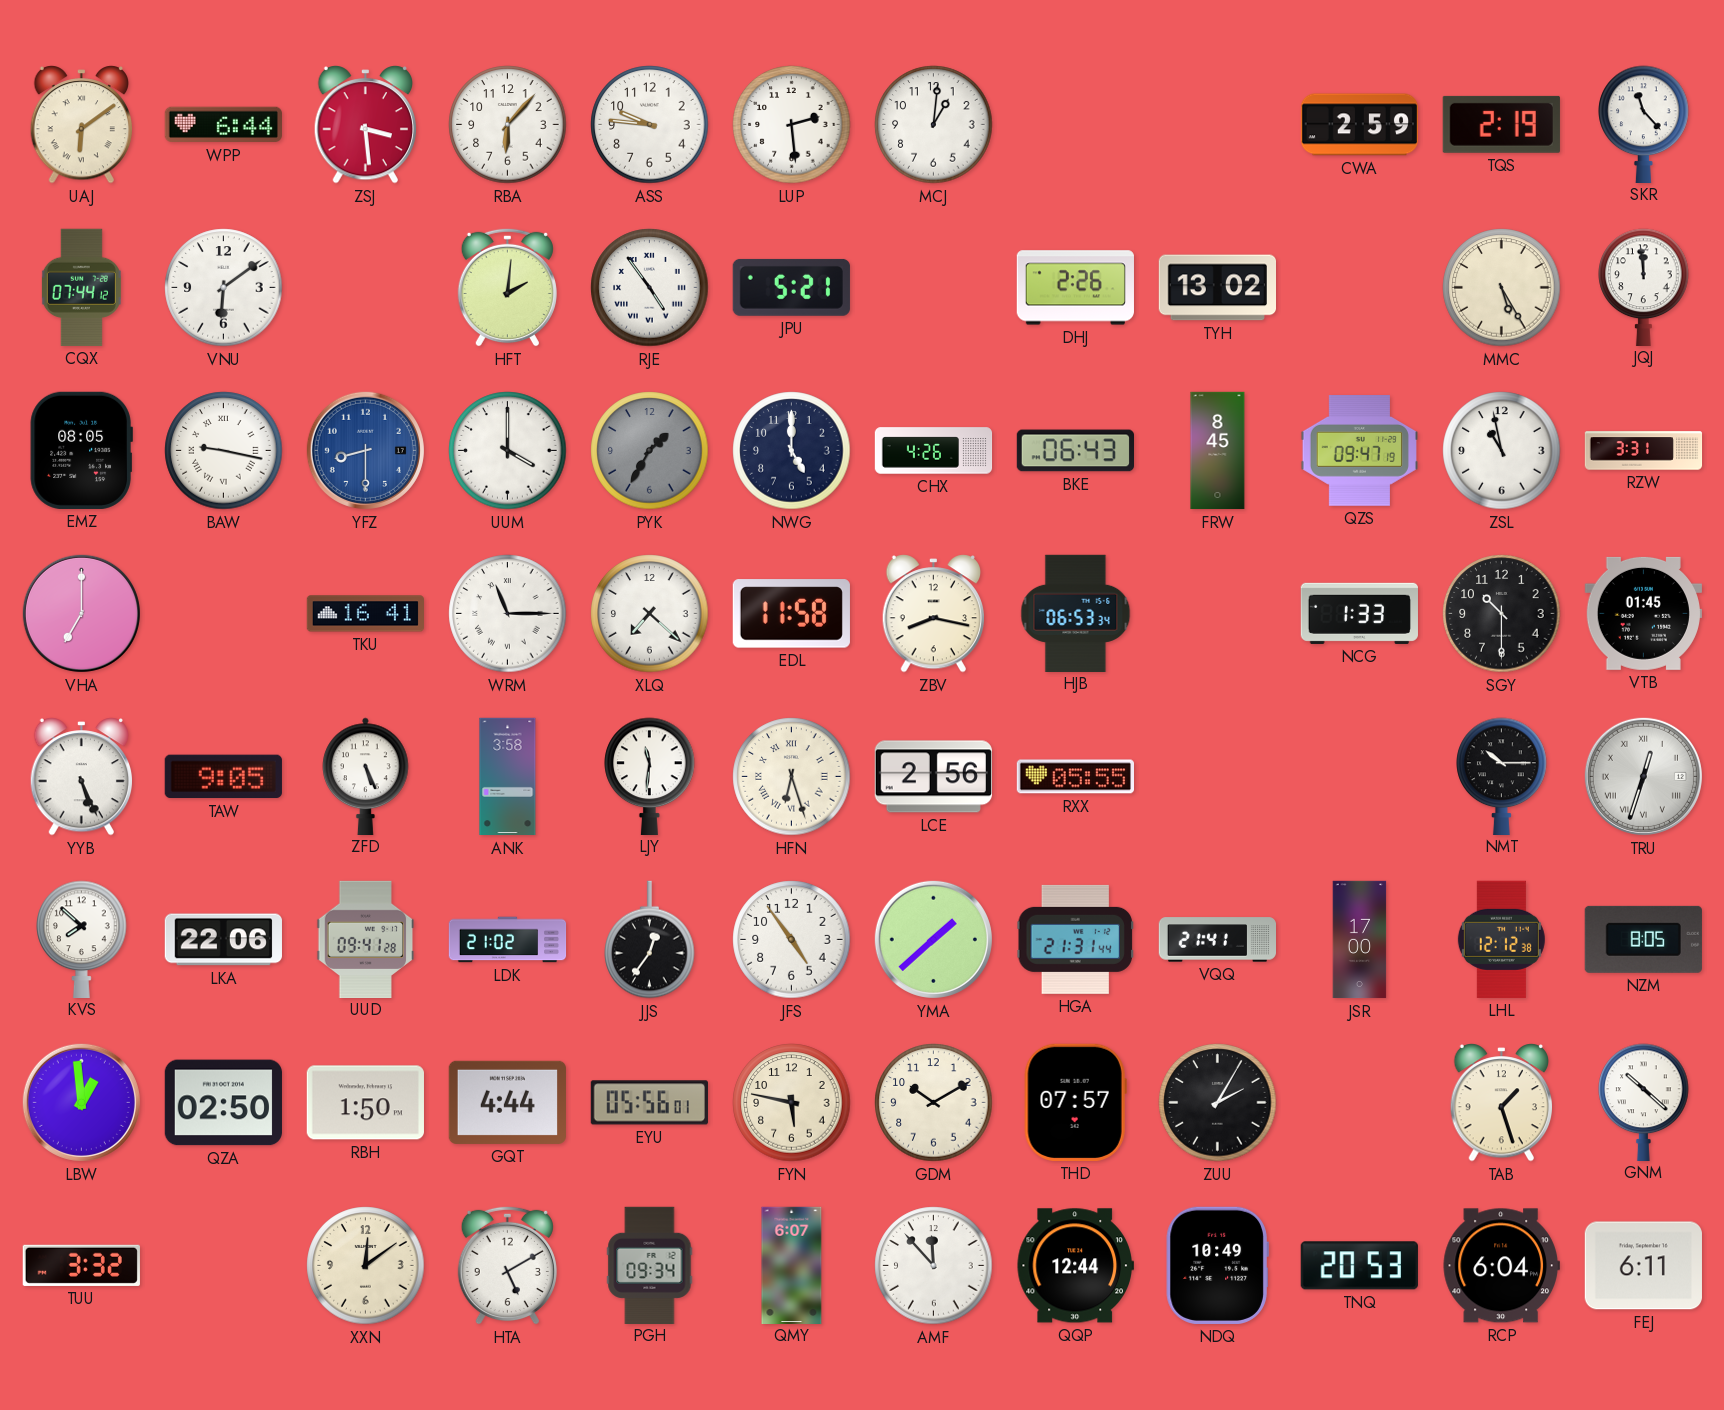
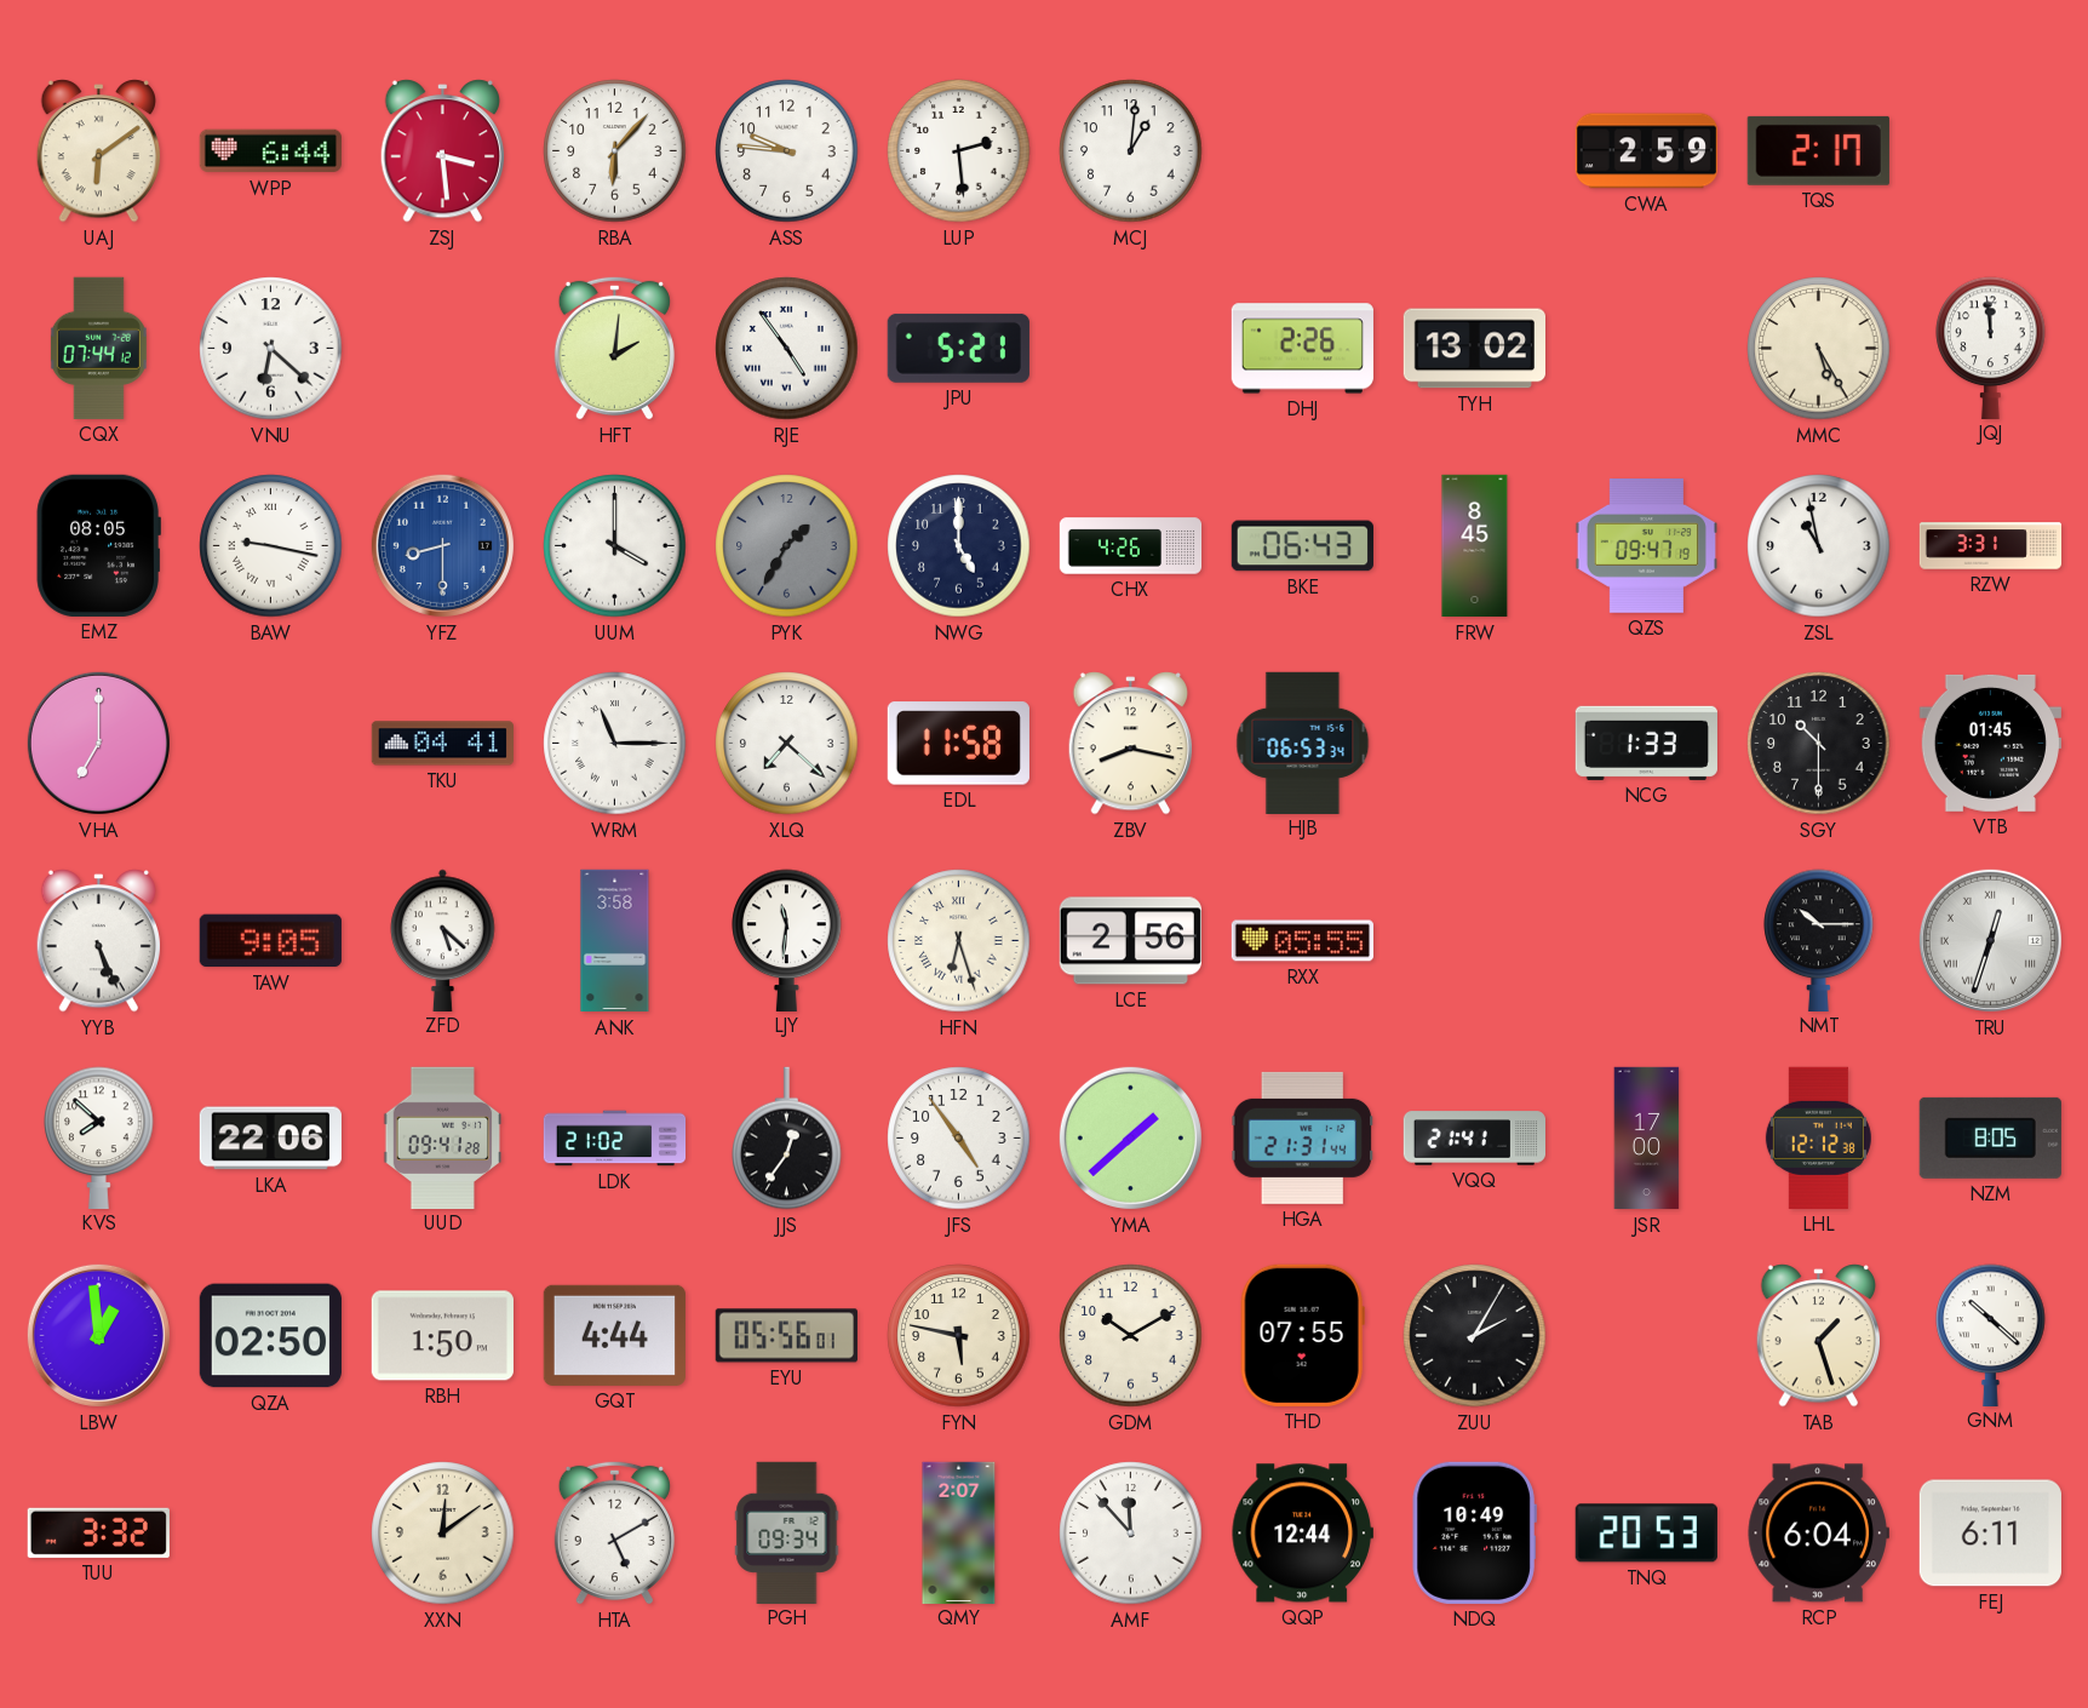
TQS: 2:19 -> 2:17
SKR: 11:23 -> none
VNU: 6:09 -> 6:22
TKU: 16:41 -> 04:41
ZFD: 5:26 -> 5:22
THD: 07:57 -> 07:55
QMY: 6:07 -> 2:07
